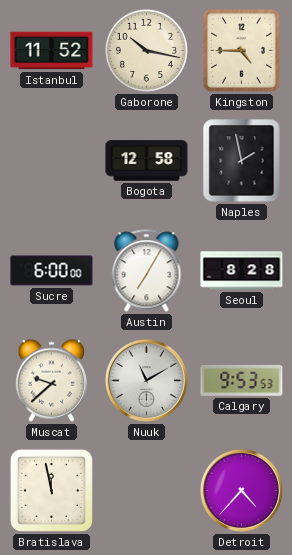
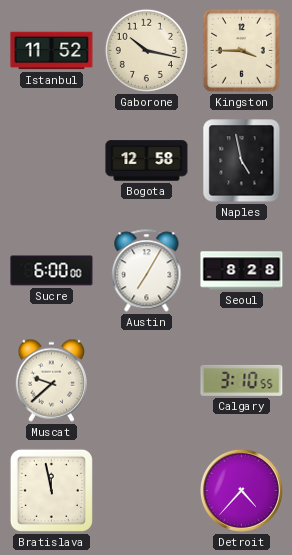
Kingston: 4:45 -> 3:45
Naples: 1:58 -> 4:58
Nuuk: 11:10 -> none
Calgary: 9:53 -> 3:10
